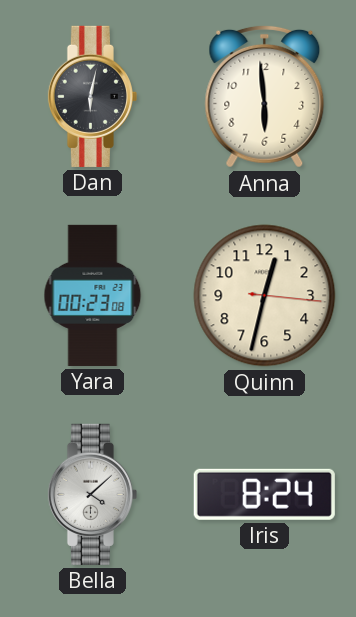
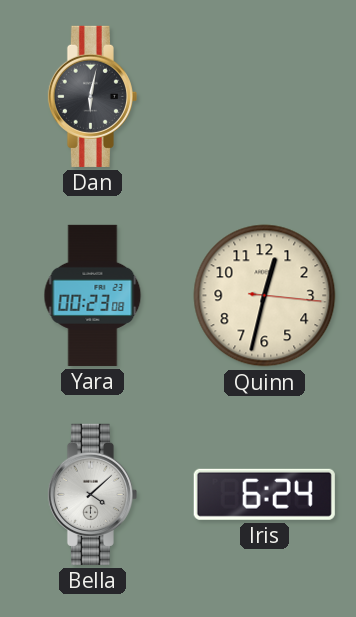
Anna: 5:59 -> none
Iris: 8:24 -> 6:24
